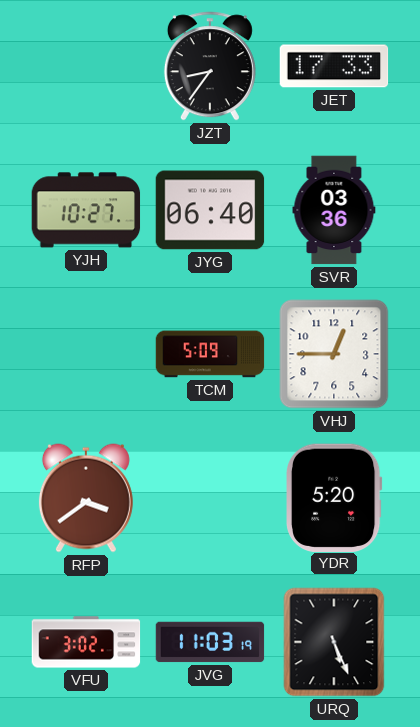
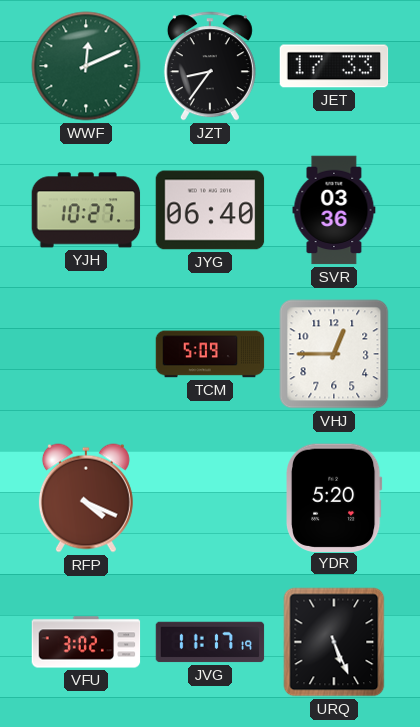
WWF: none -> 12:11
RFP: 3:39 -> 4:19
JVG: 11:03 -> 11:17
